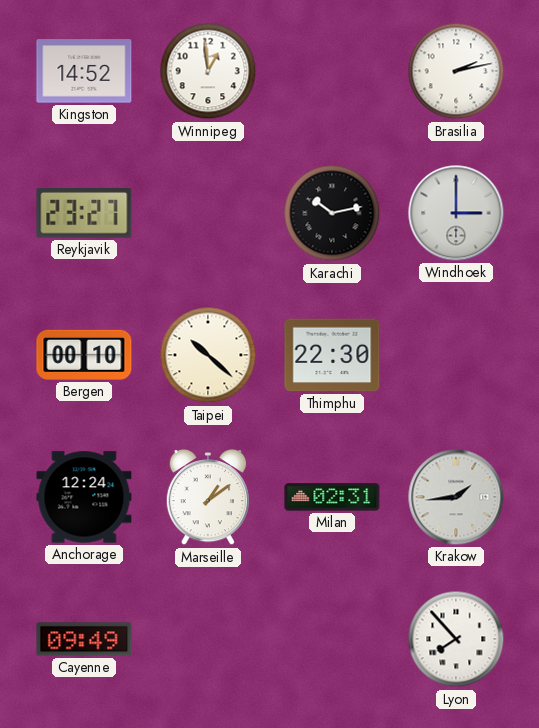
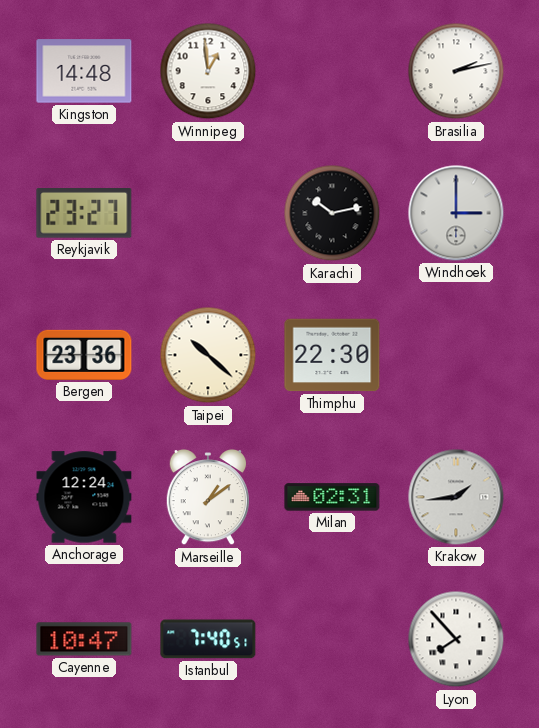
Kingston: 14:52 -> 14:48
Bergen: 00:10 -> 23:36
Cayenne: 09:49 -> 10:47
Istanbul: none -> 7:40
